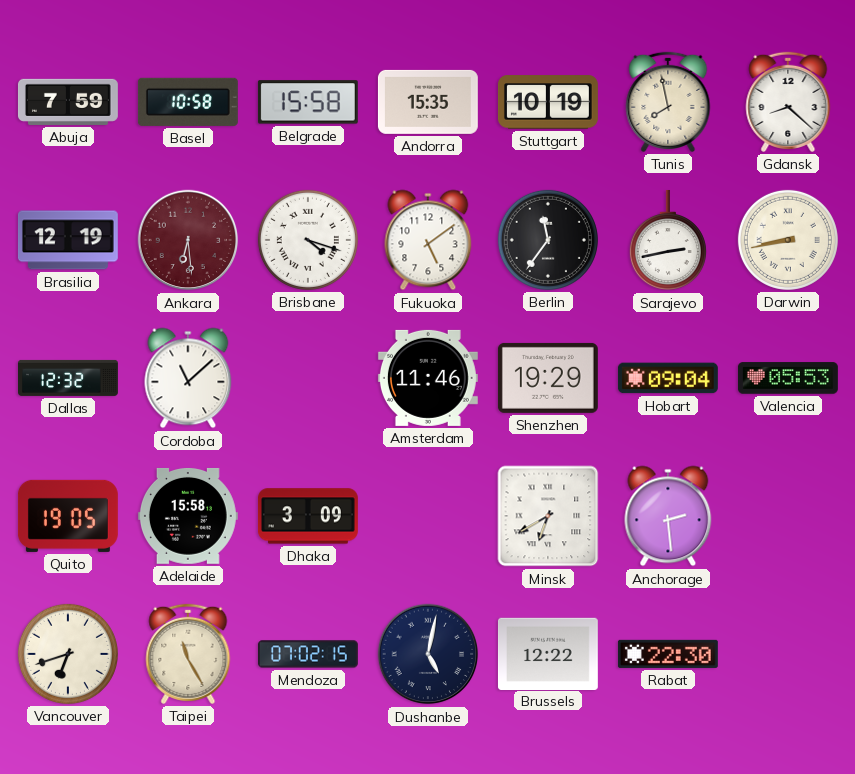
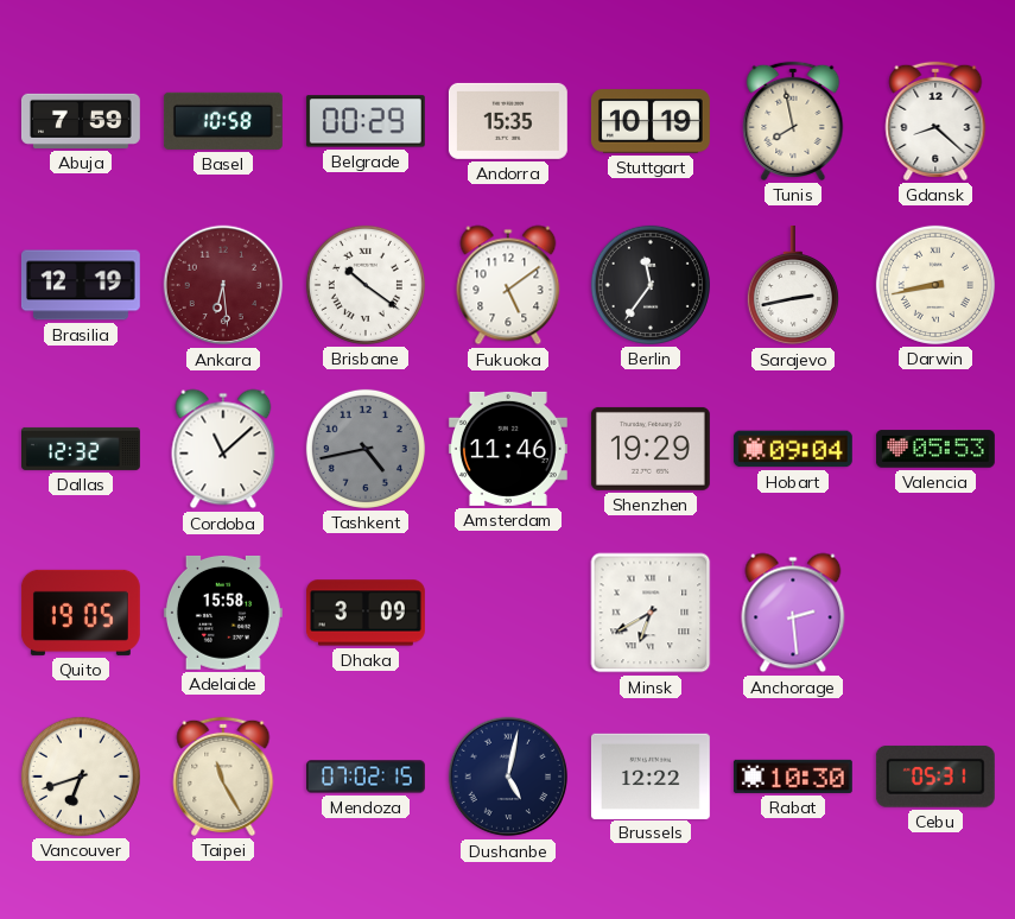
Belgrade: 15:58 -> 00:29
Brisbane: 4:18 -> 10:21
Tashkent: none -> 4:43
Rabat: 22:30 -> 10:30
Cebu: none -> 05:31
